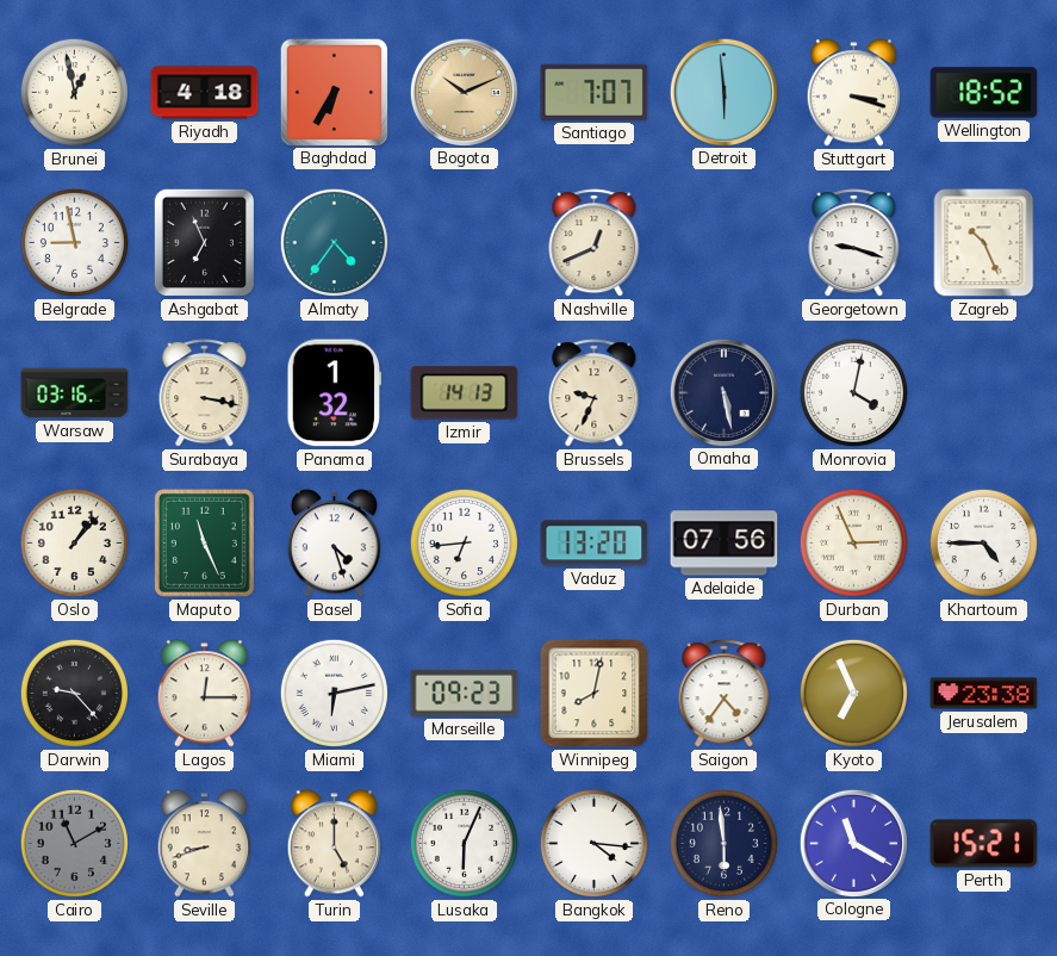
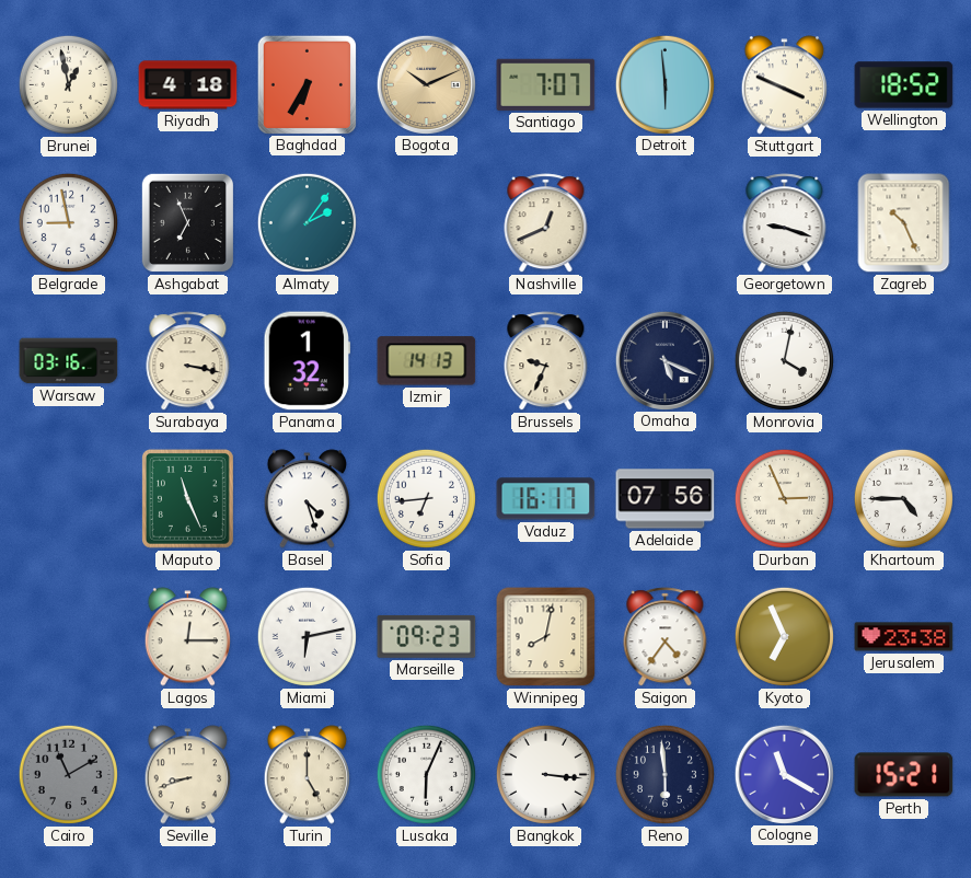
Stuttgart: 3:18 -> 3:49
Almaty: 4:36 -> 2:06
Omaha: 5:28 -> 5:19
Oslo: 1:07 -> none
Vaduz: 13:20 -> 16:17
Darwin: 9:23 -> none
Bangkok: 4:16 -> 3:16
